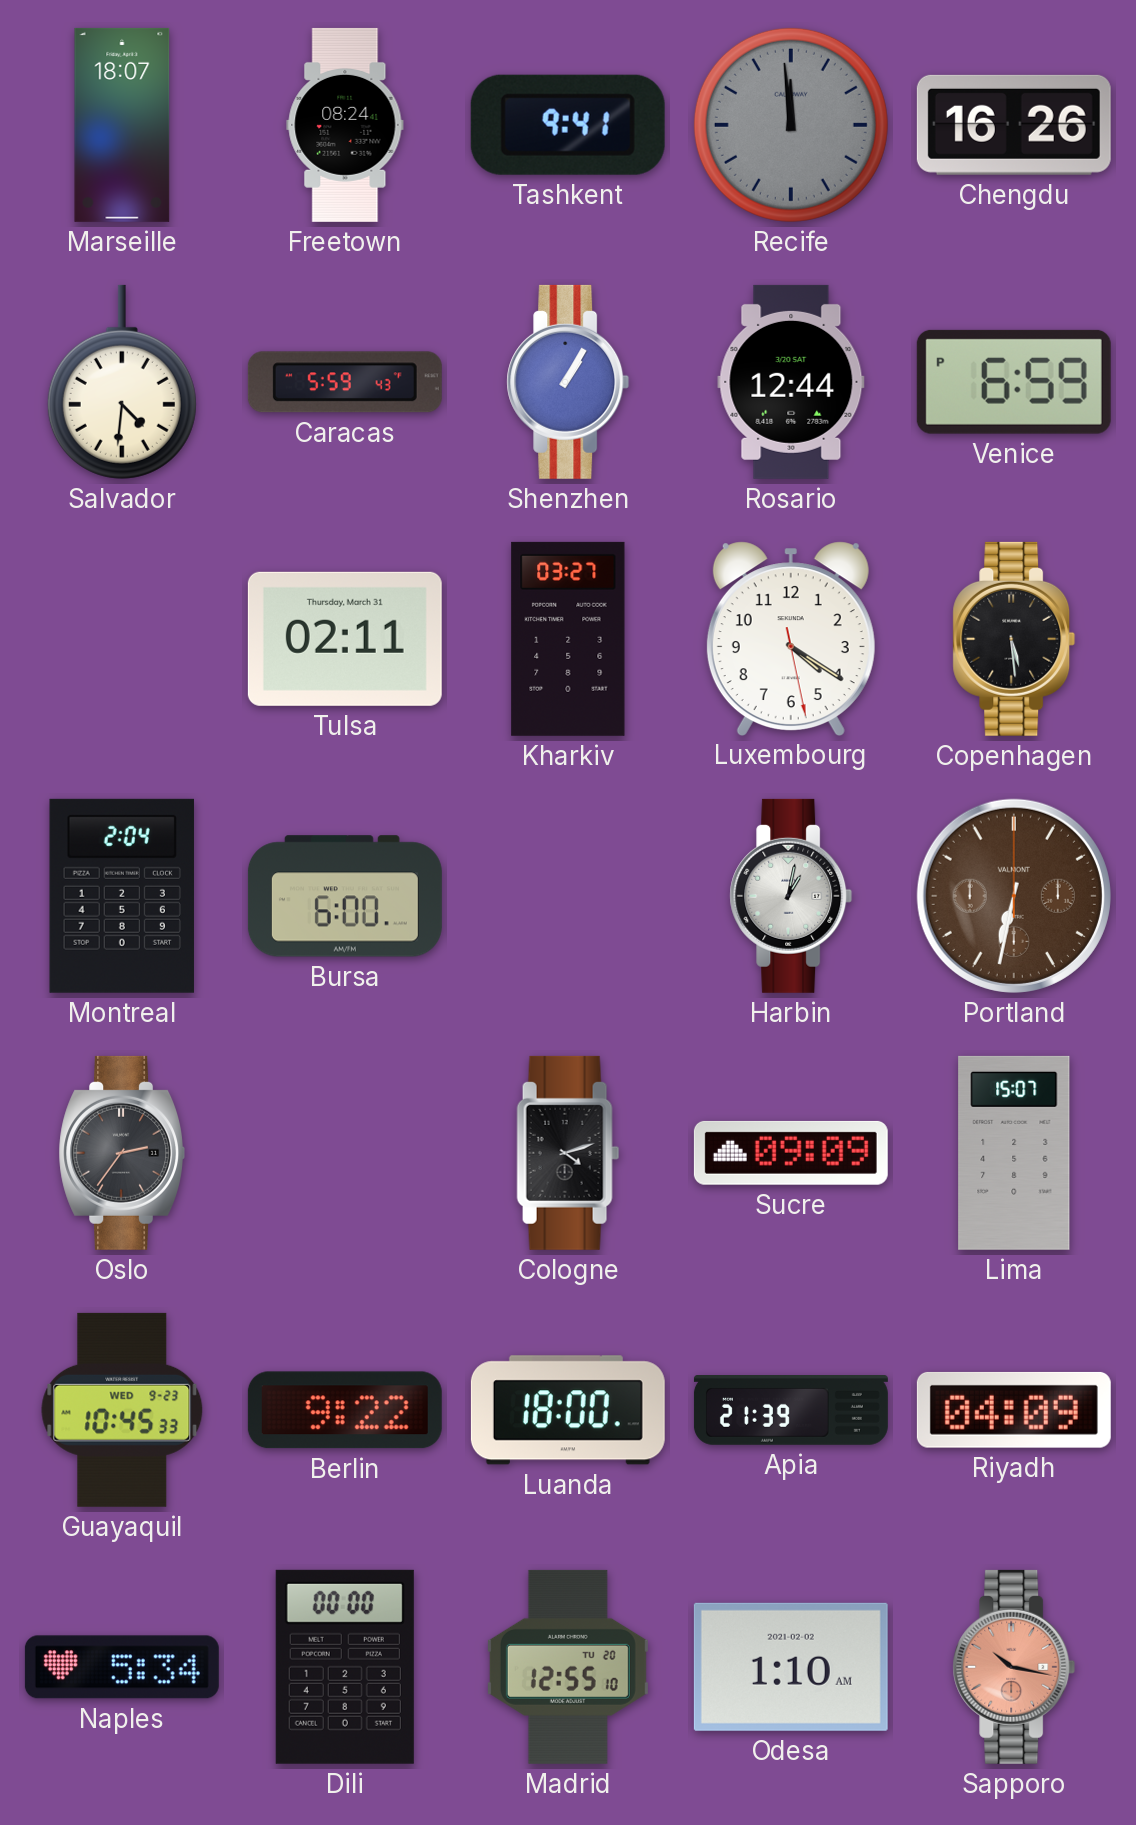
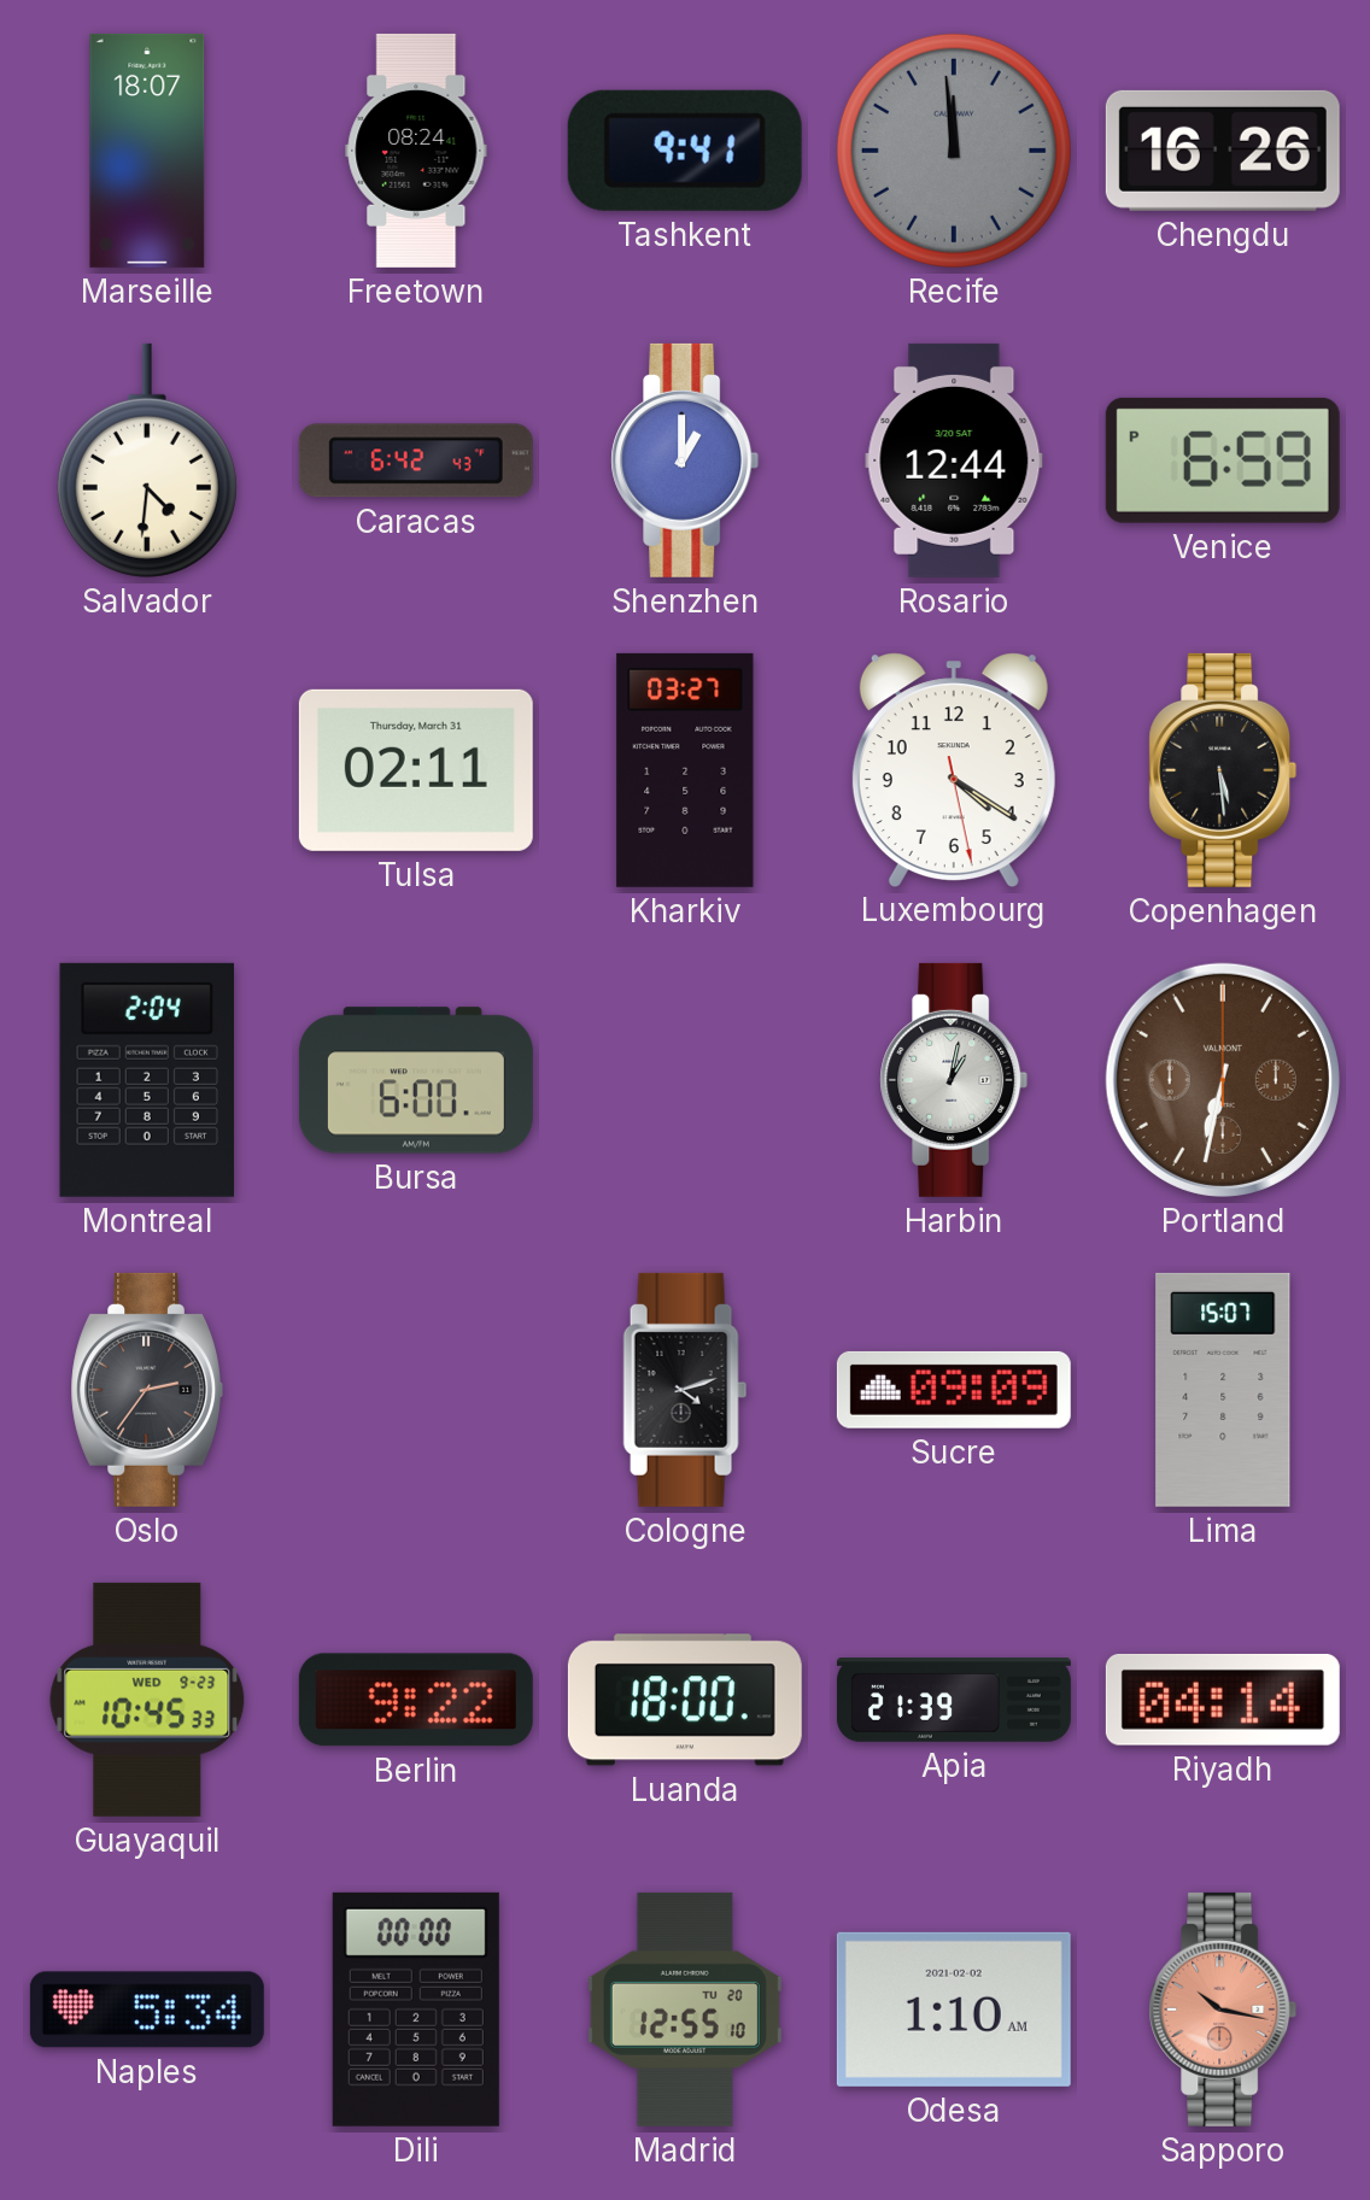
Caracas: 5:59 -> 6:42
Shenzhen: 1:05 -> 1:00
Riyadh: 04:09 -> 04:14
